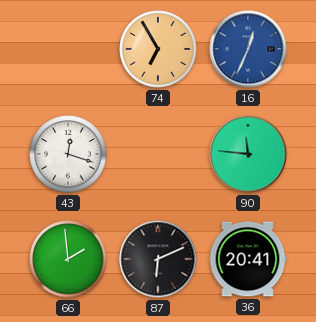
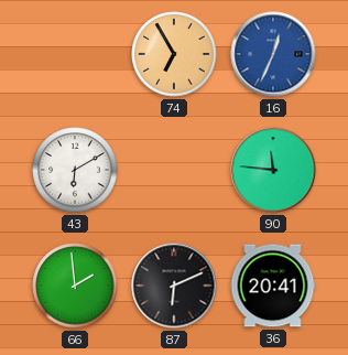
43: 12:18 -> 6:10
